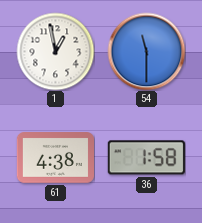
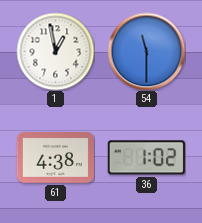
36: 1:58 -> 1:02
